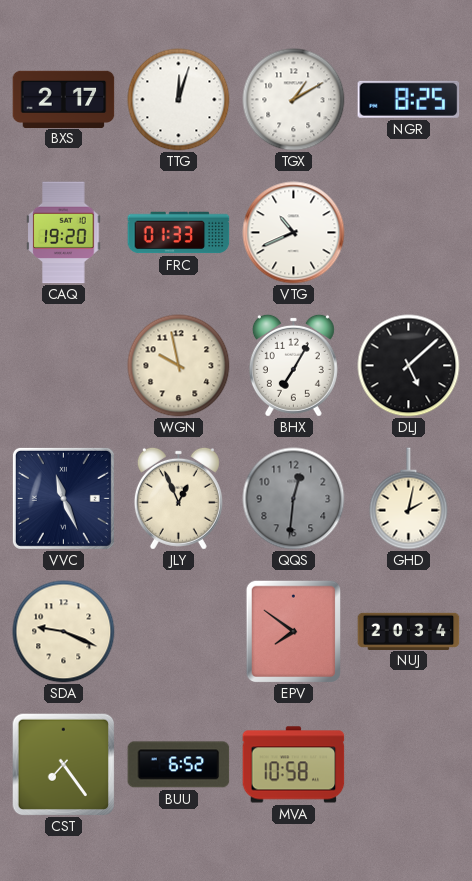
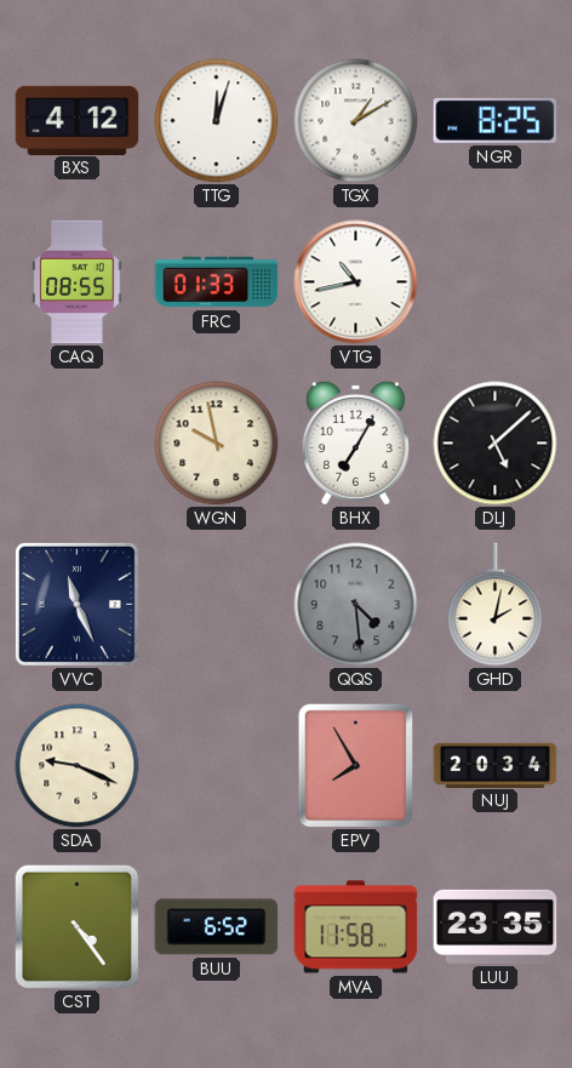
BXS: 2:17 -> 4:12
CAQ: 19:20 -> 08:55
VTG: 10:41 -> 10:43
JLY: 12:56 -> none
QQS: 12:31 -> 4:29
EPV: 7:51 -> 7:55
CST: 7:24 -> 4:24
MVA: 10:58 -> 11:58
LUU: none -> 23:35
